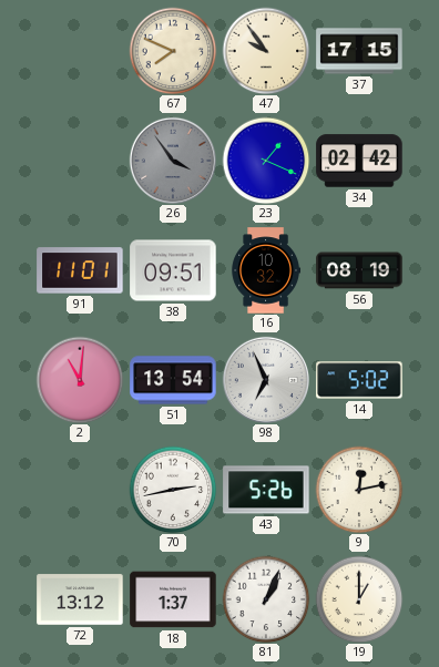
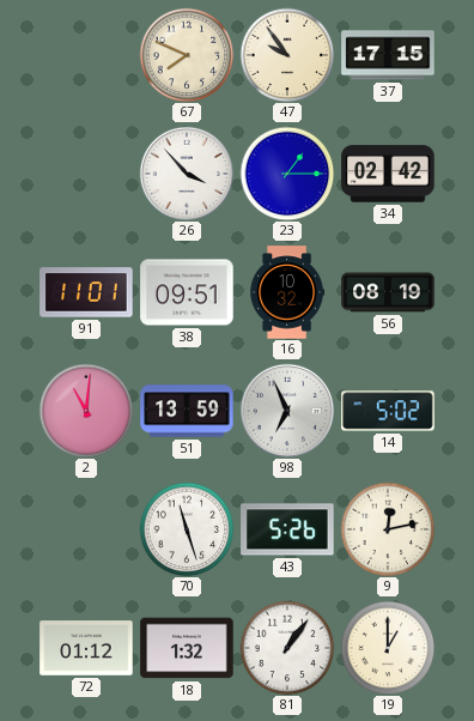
26: 3:54 -> 3:53
26 dial: grey -> white
23: 1:19 -> 1:15
51: 13:54 -> 13:59
70: 2:43 -> 11:27
72: 13:12 -> 01:12
18: 1:37 -> 1:32
81: 1:04 -> 1:06
